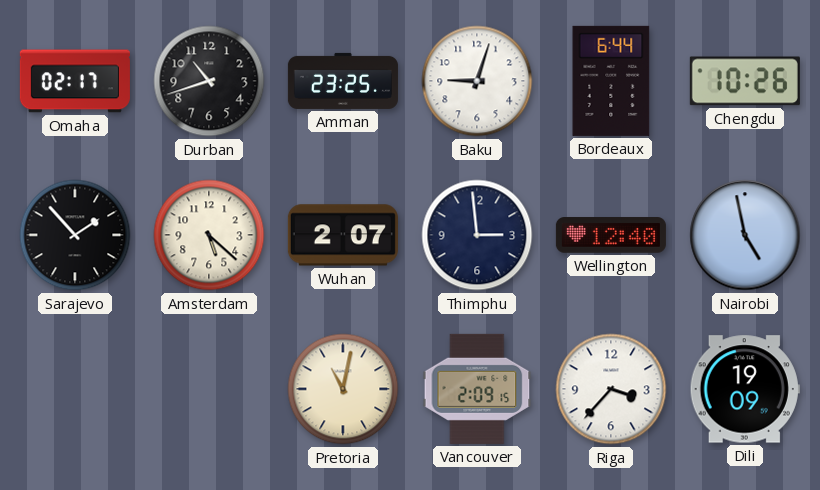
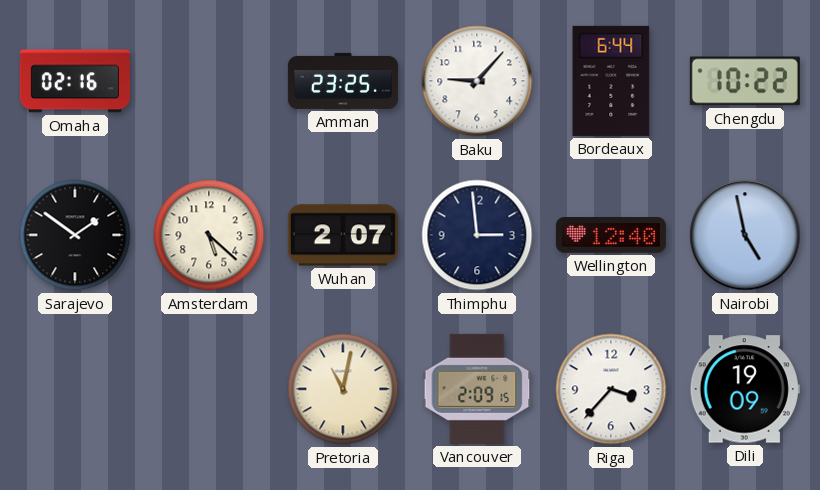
Omaha: 02:17 -> 02:16
Durban: 10:42 -> none
Baku: 9:03 -> 9:07
Chengdu: 10:26 -> 10:22
Sarajevo: 1:53 -> 1:51
